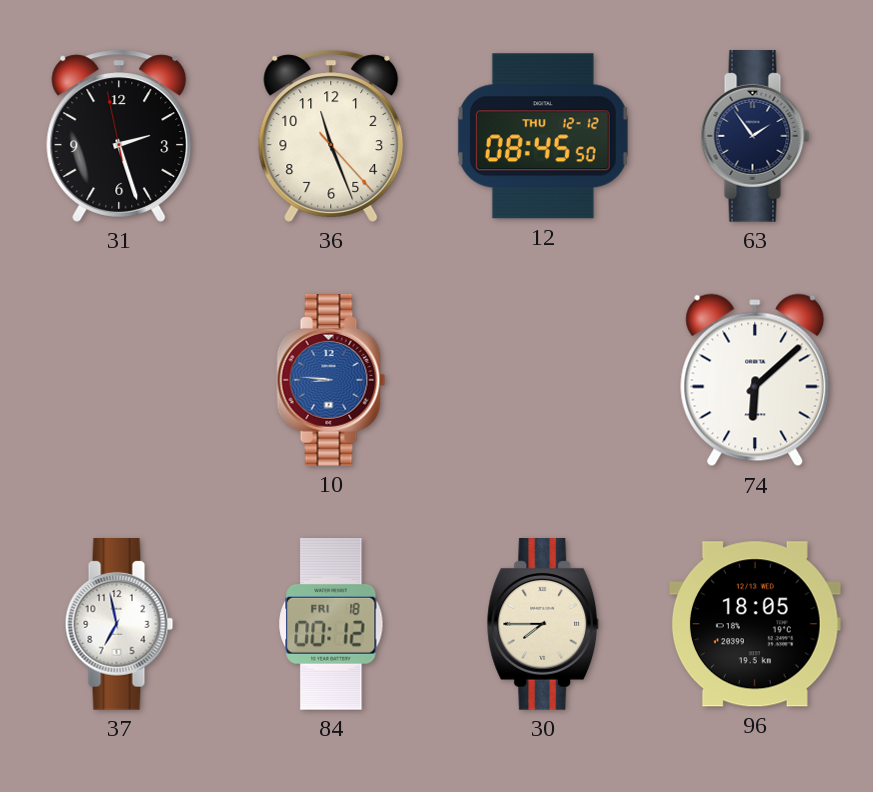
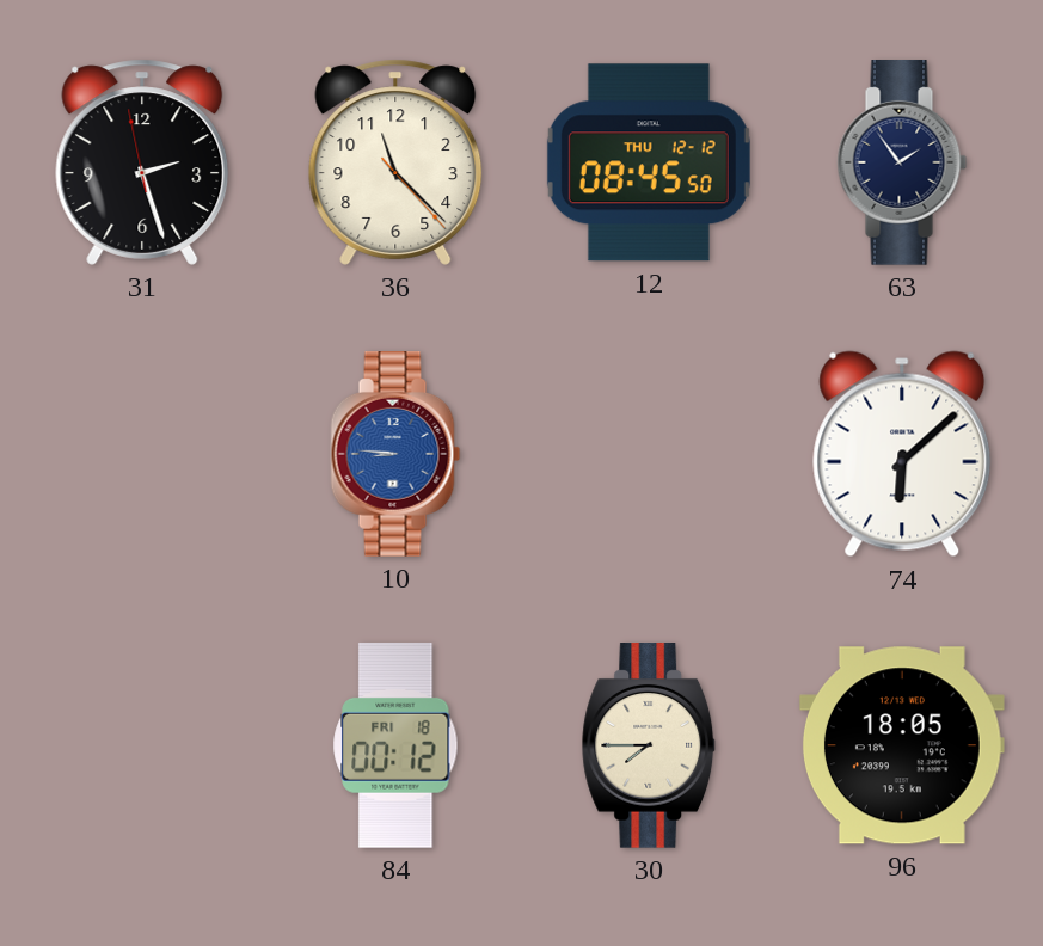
36: 11:26 -> 11:22
37: 6:58 -> none
